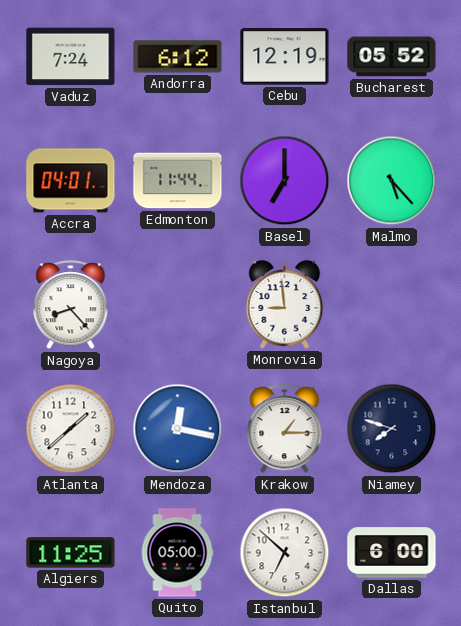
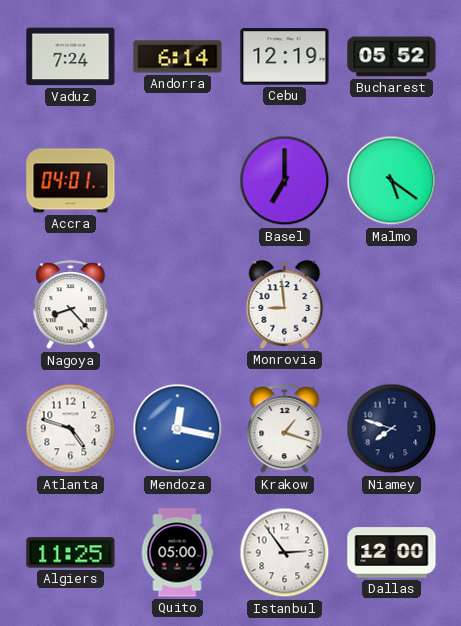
Andorra: 6:12 -> 6:14
Edmonton: 11:44 -> none
Malmo: 5:23 -> 5:21
Atlanta: 1:38 -> 4:48
Krakow: 1:15 -> 1:18
Istanbul: 6:52 -> 2:54
Dallas: 6:00 -> 12:00
